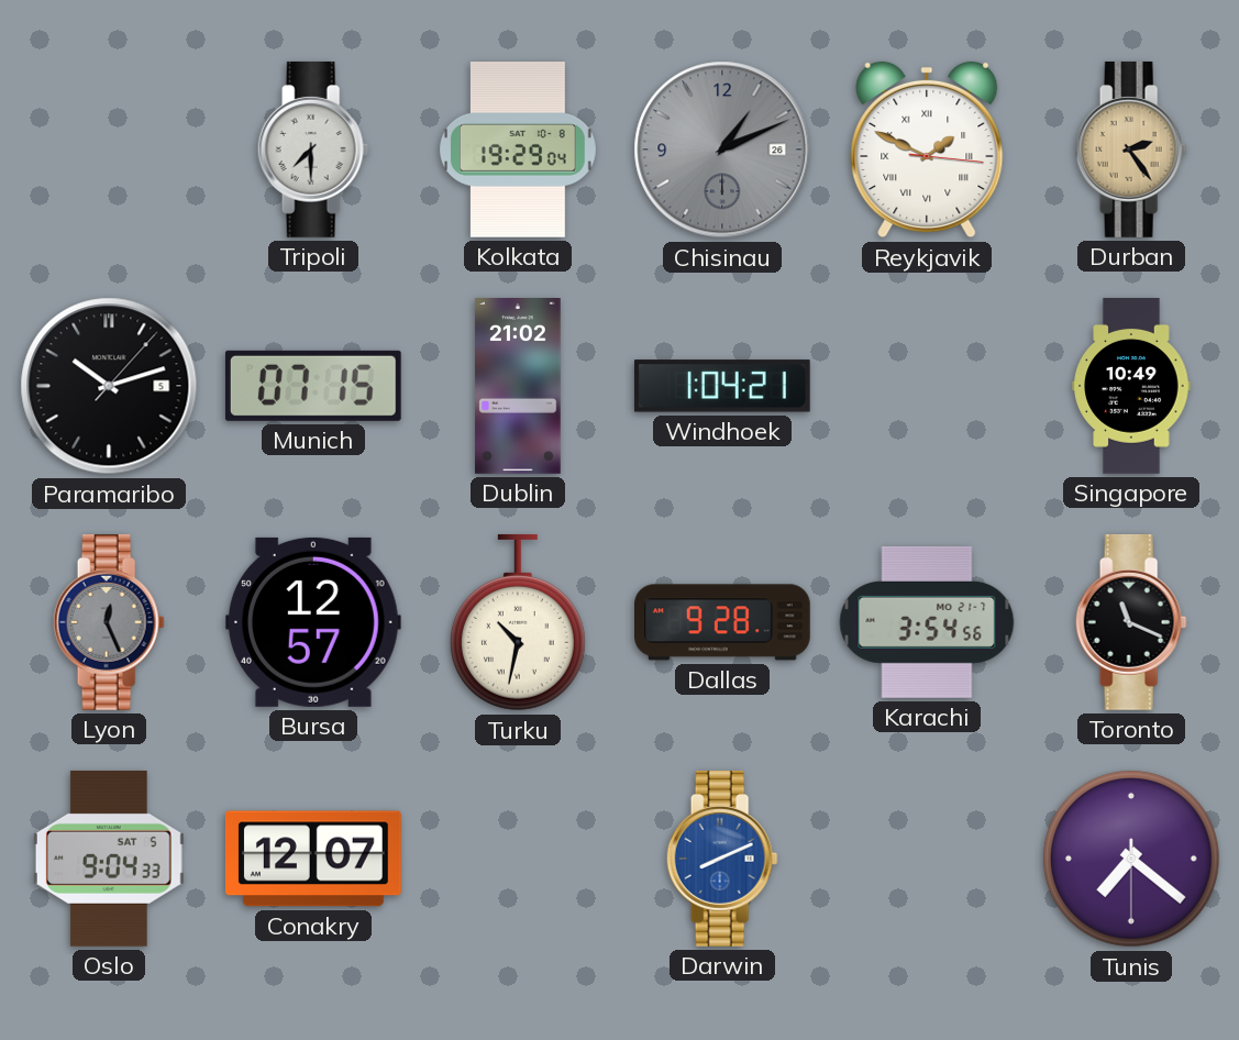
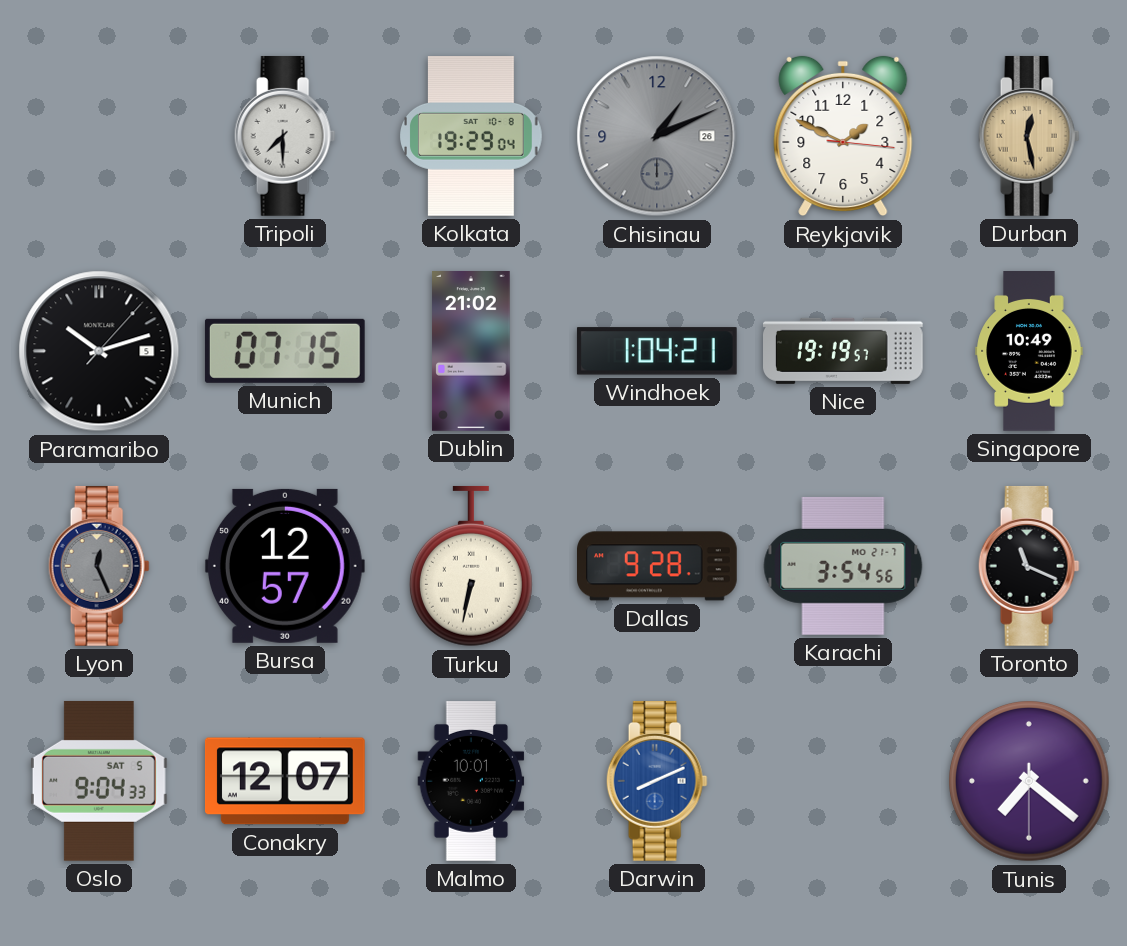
Reykjavik numerals: Roman -> Arabic
Durban: 2:24 -> 12:28
Nice: none -> 19:19
Turku: 10:32 -> 6:32
Malmo: none -> 10:01
